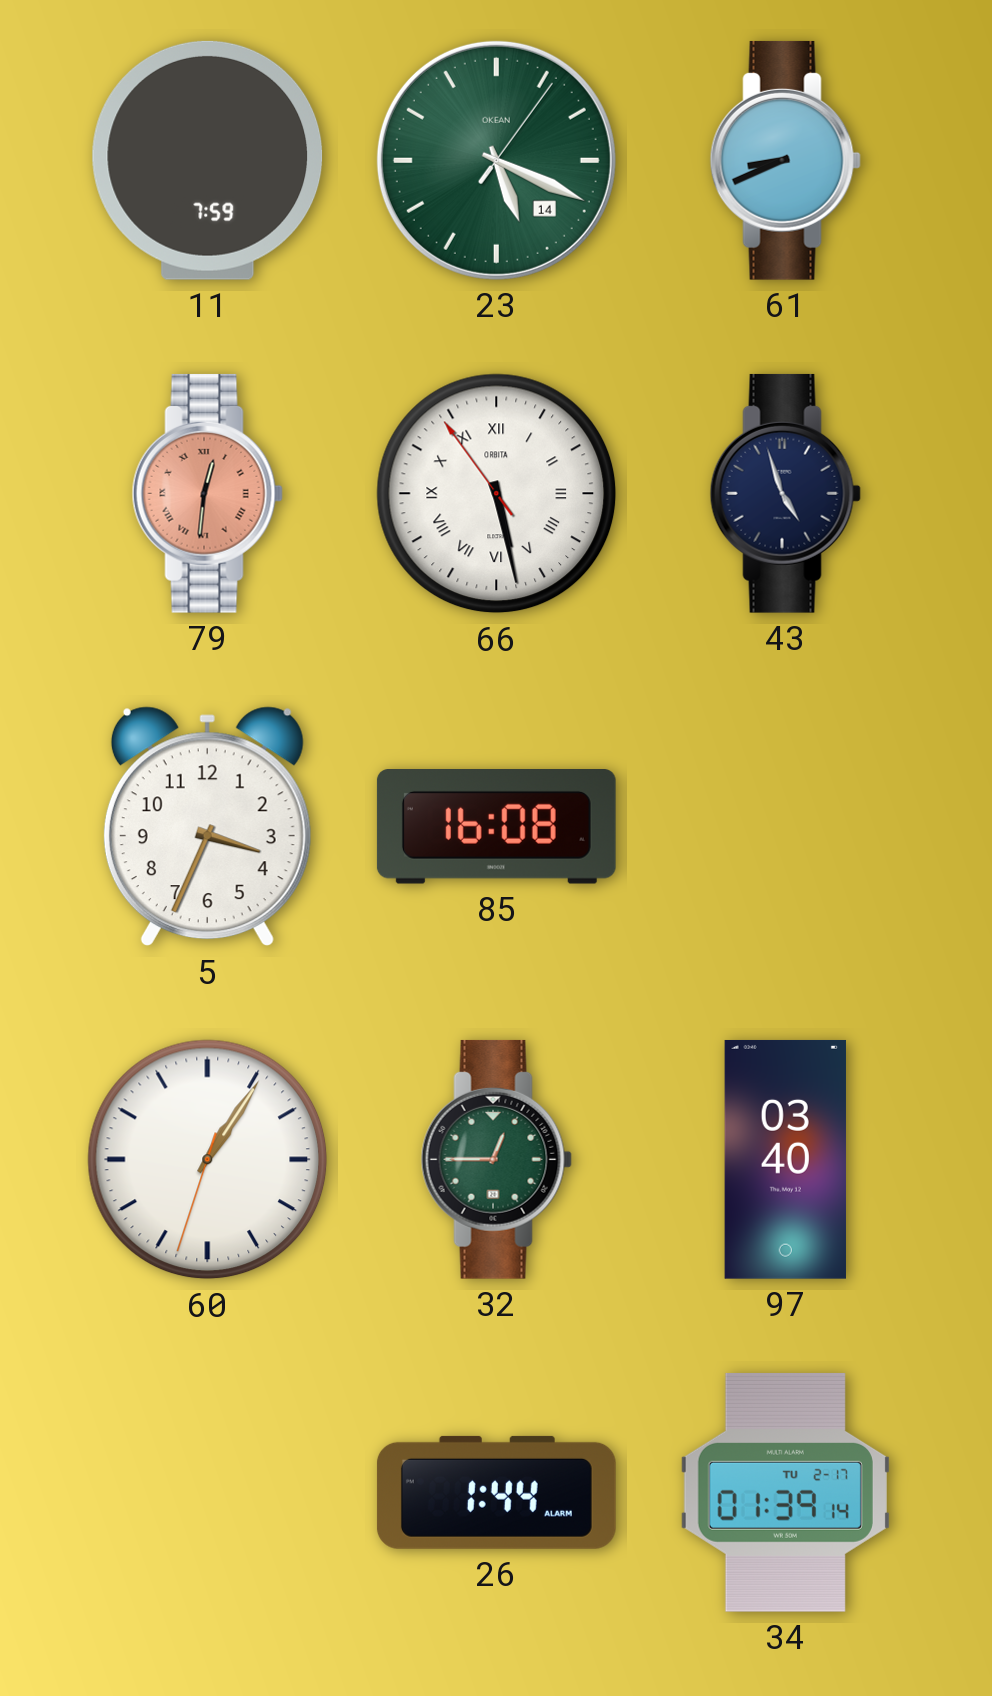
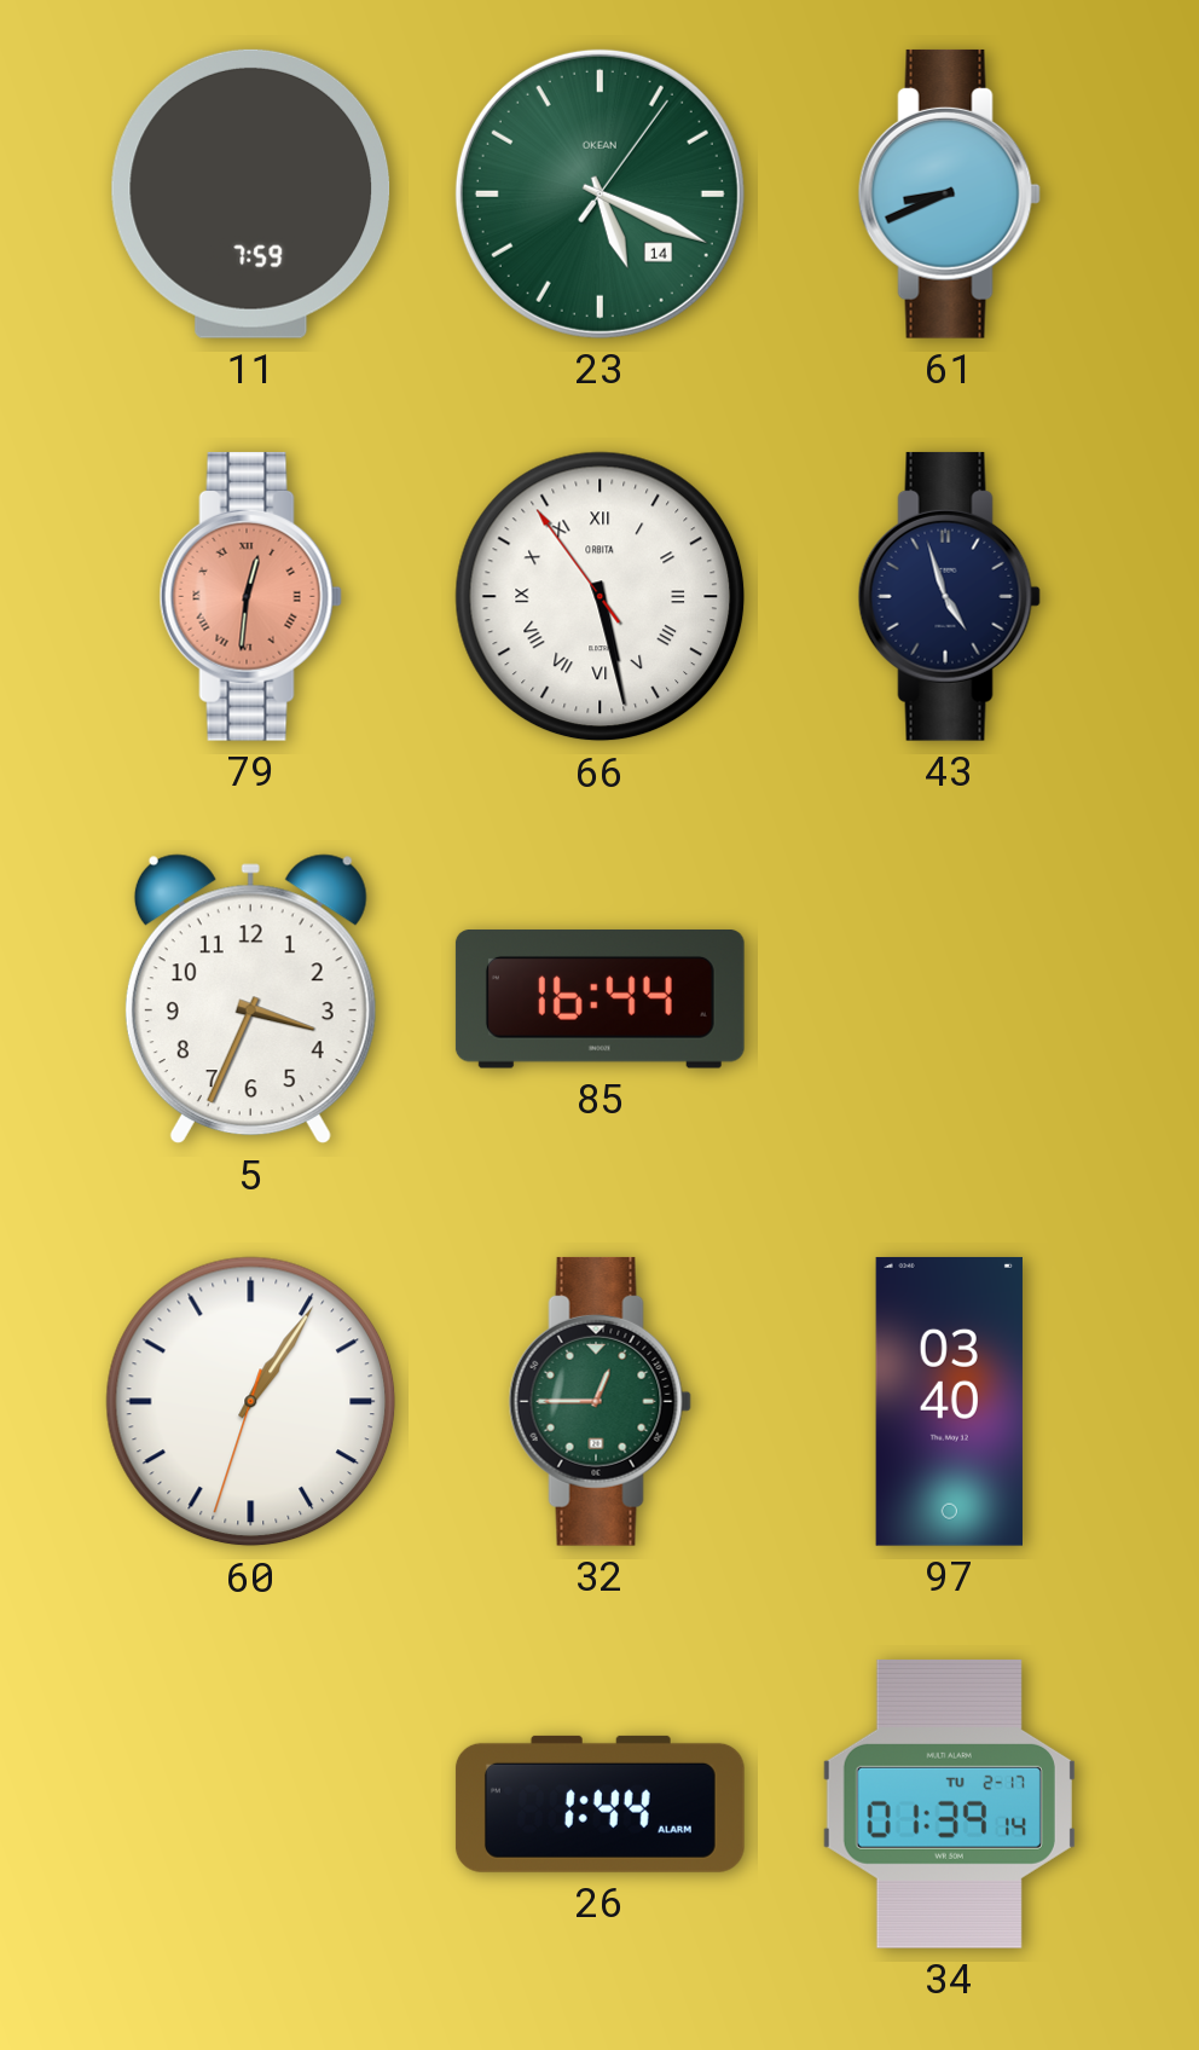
85: 16:08 -> 16:44
